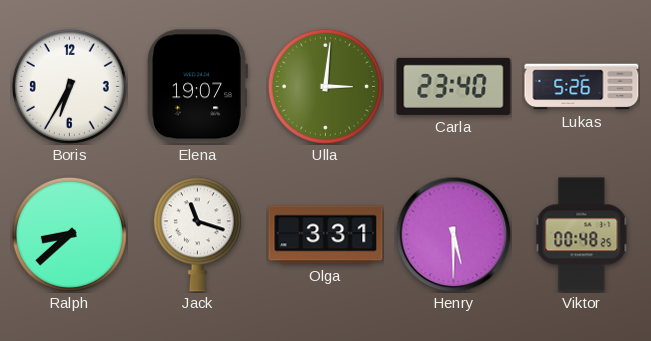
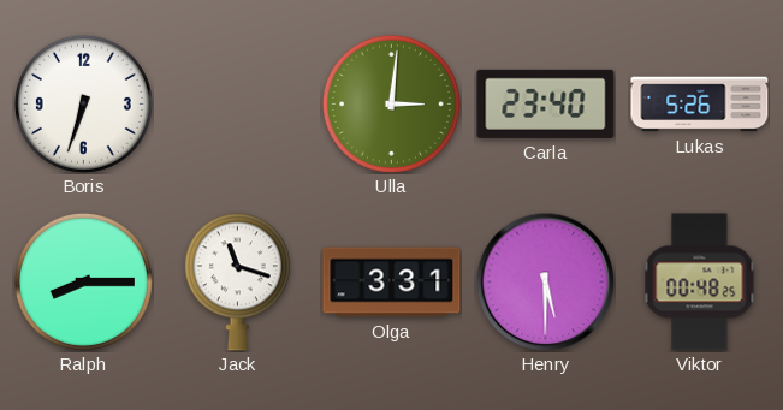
Boris: 6:35 -> 6:33
Elena: 19:07 -> none
Ralph: 8:38 -> 8:15
